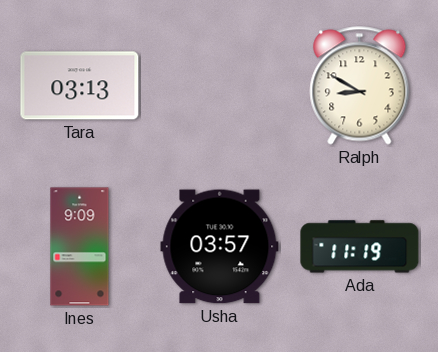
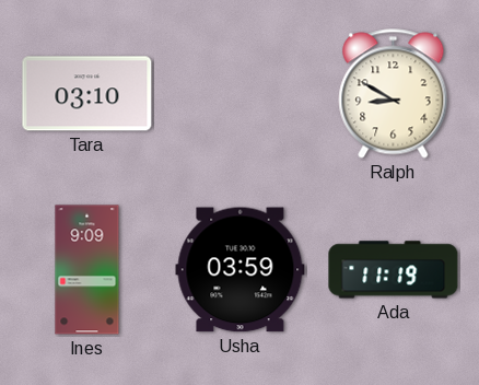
Tara: 03:13 -> 03:10
Usha: 03:57 -> 03:59
